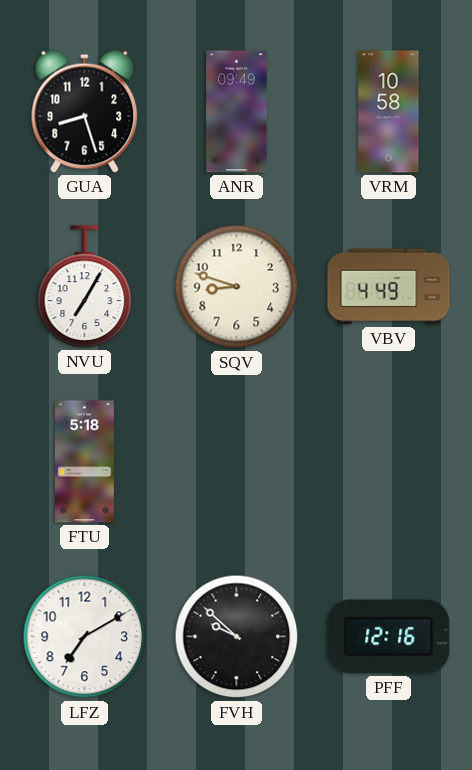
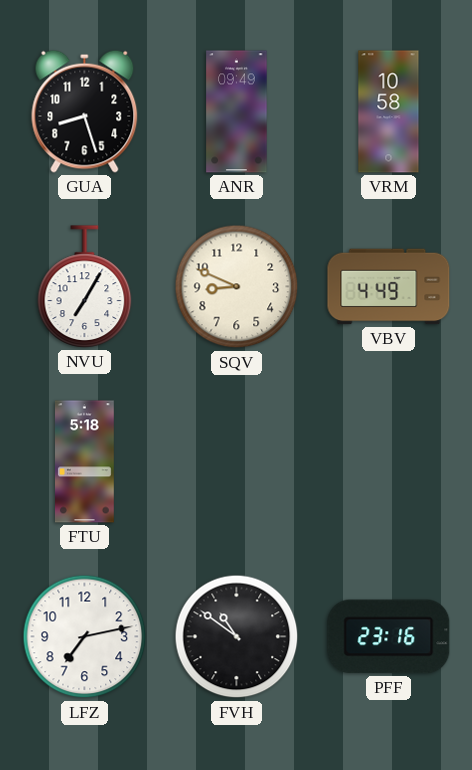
SQV: 8:48 -> 8:49
LFZ: 7:10 -> 7:13
FVH: 9:52 -> 10:51
PFF: 12:16 -> 23:16
